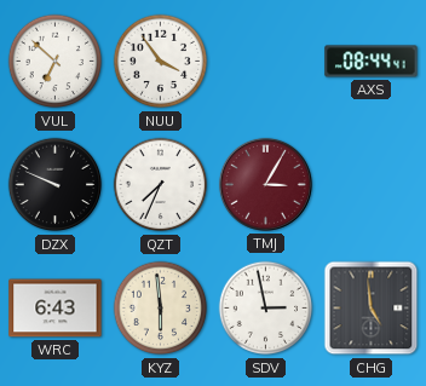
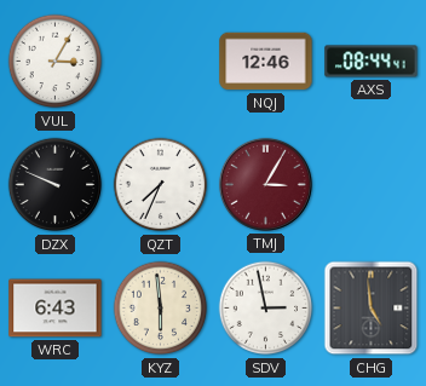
VUL: 6:52 -> 3:05
NUU: 3:54 -> none
NQJ: none -> 12:46
